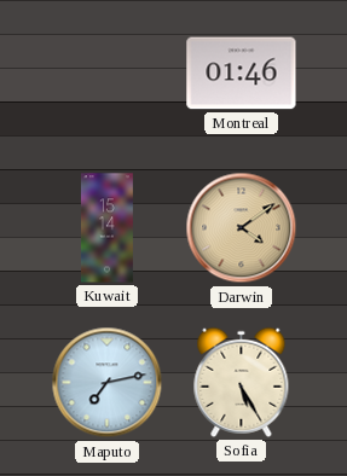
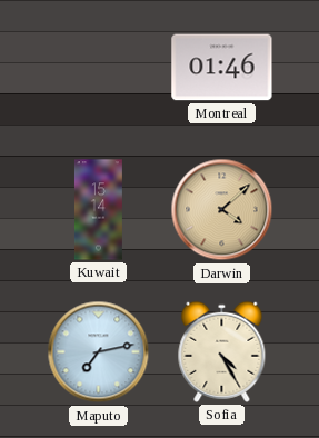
Darwin: 4:09 -> 4:08
Sofia: 5:25 -> 4:25
